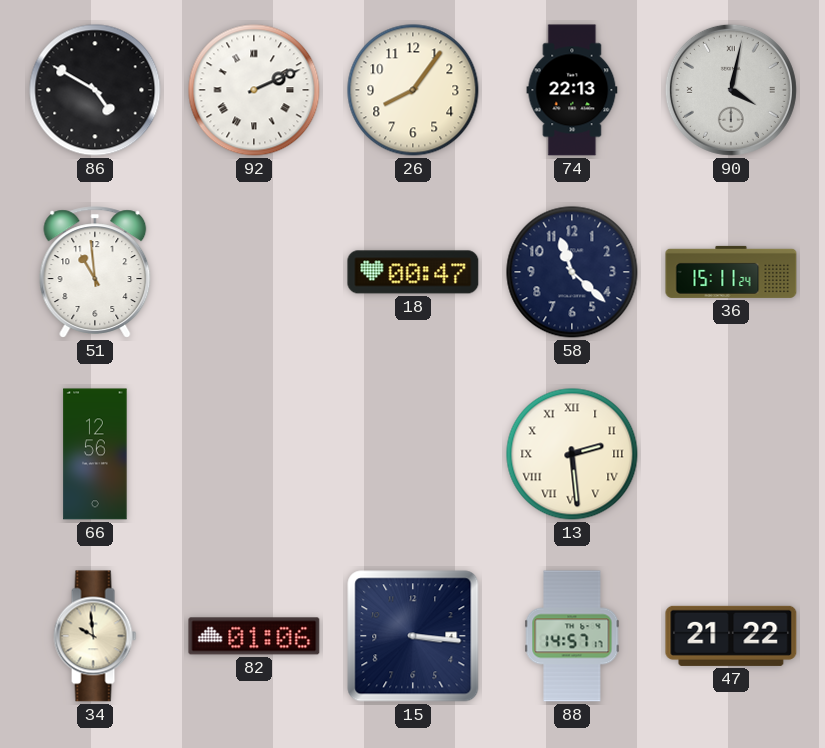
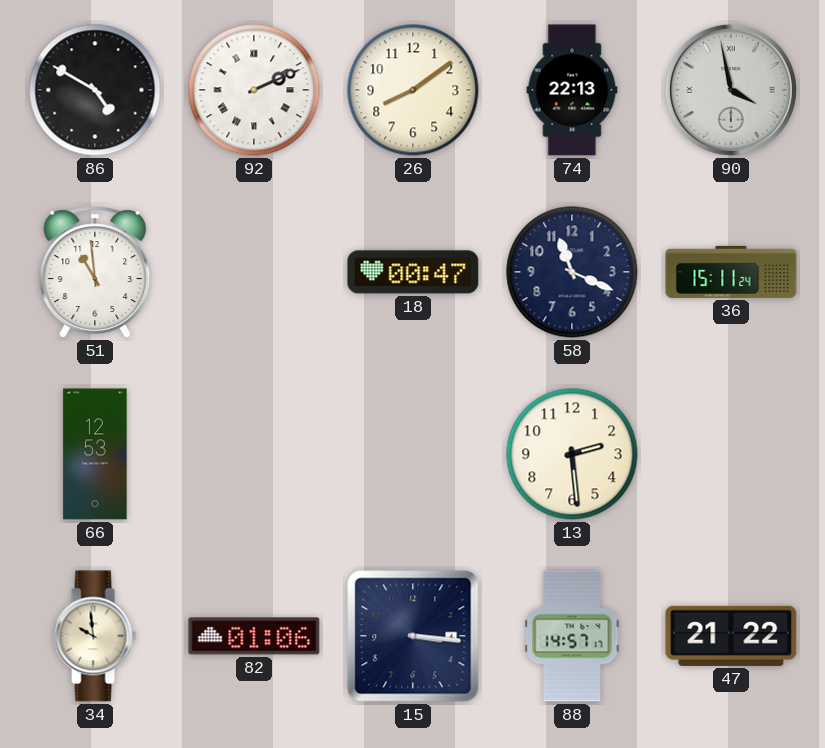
26: 8:06 -> 8:09
90: 4:02 -> 3:58
58: 11:22 -> 11:19
66: 12:56 -> 12:53
13 numerals: Roman -> Arabic
